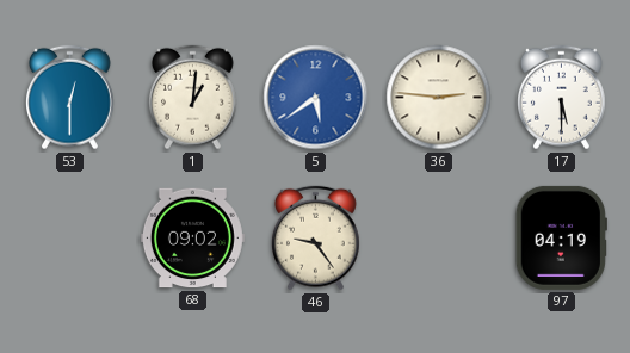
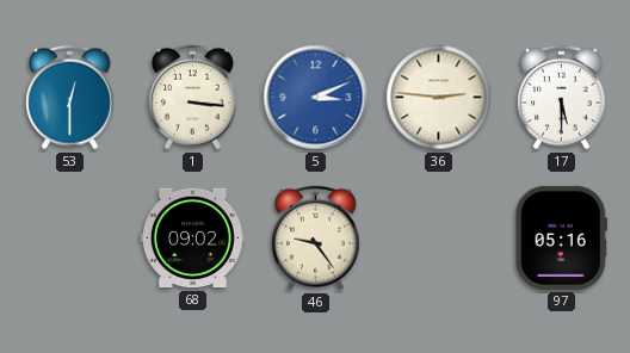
1: 1:01 -> 3:16
5: 5:39 -> 3:11
97: 04:19 -> 05:16
